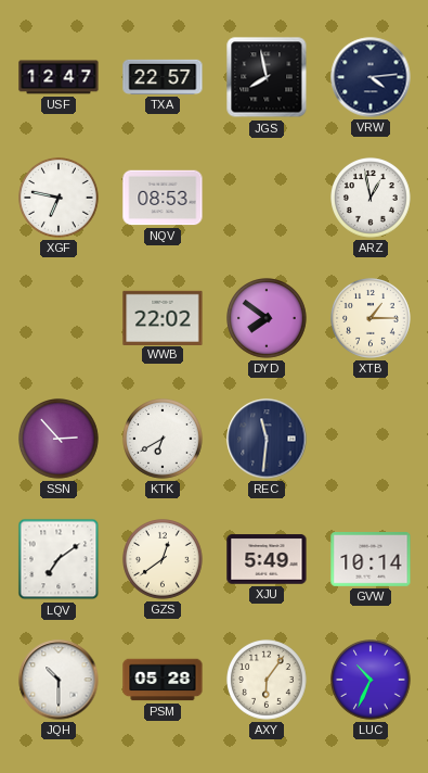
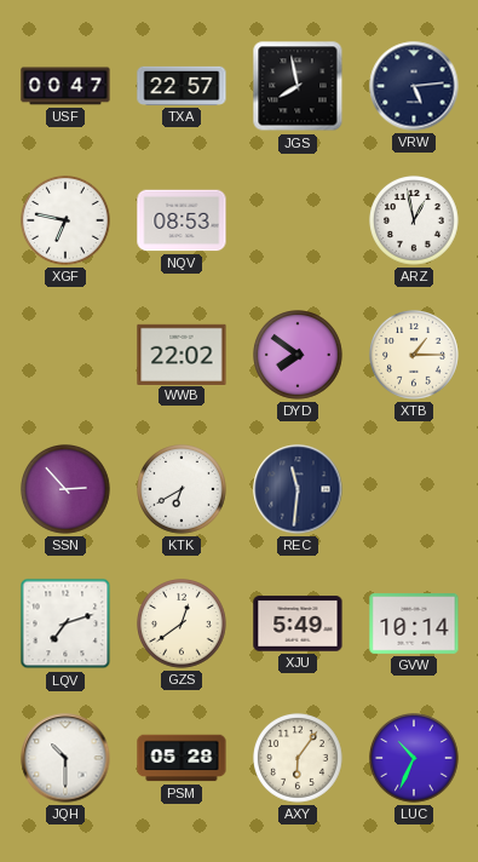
USF: 12:47 -> 00:47
VRW: 4:14 -> 5:14
LQV: 7:09 -> 7:12
